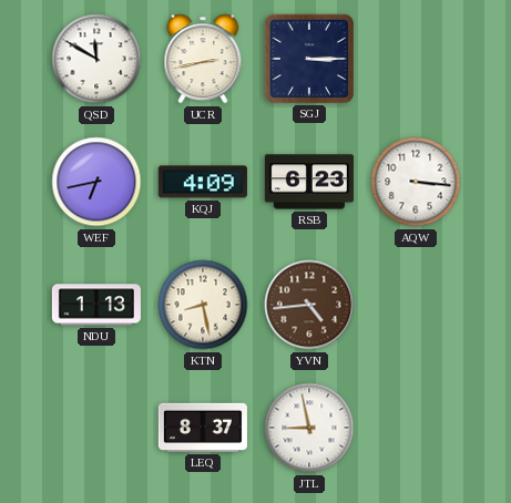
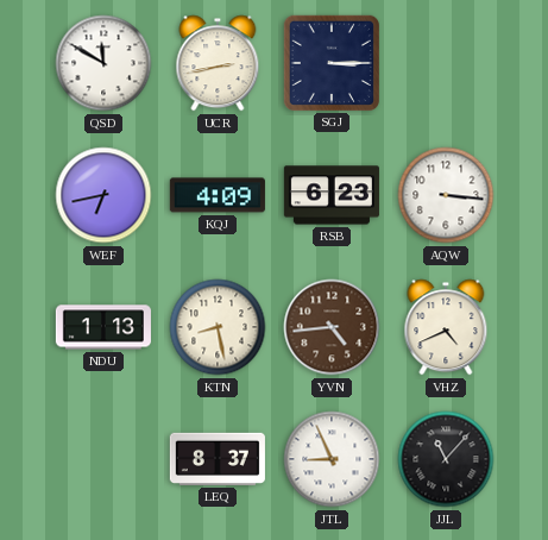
VHZ: none -> 4:41
JTL: 8:58 -> 8:56
JJL: none -> 11:07
